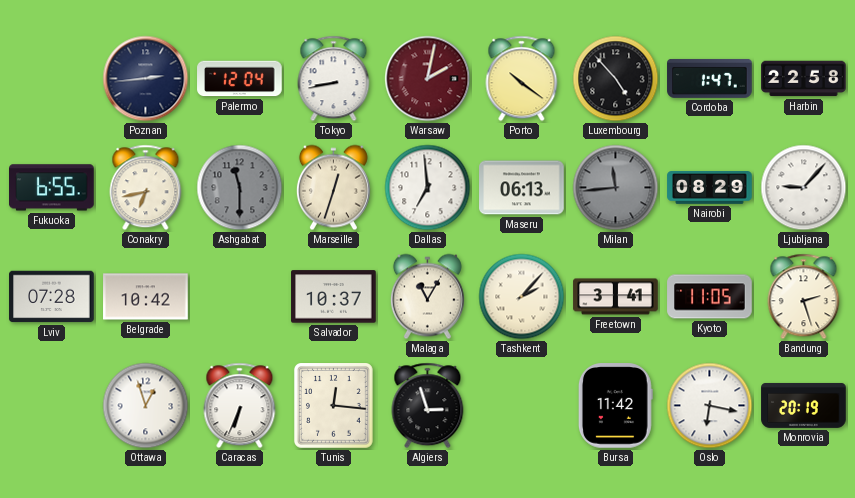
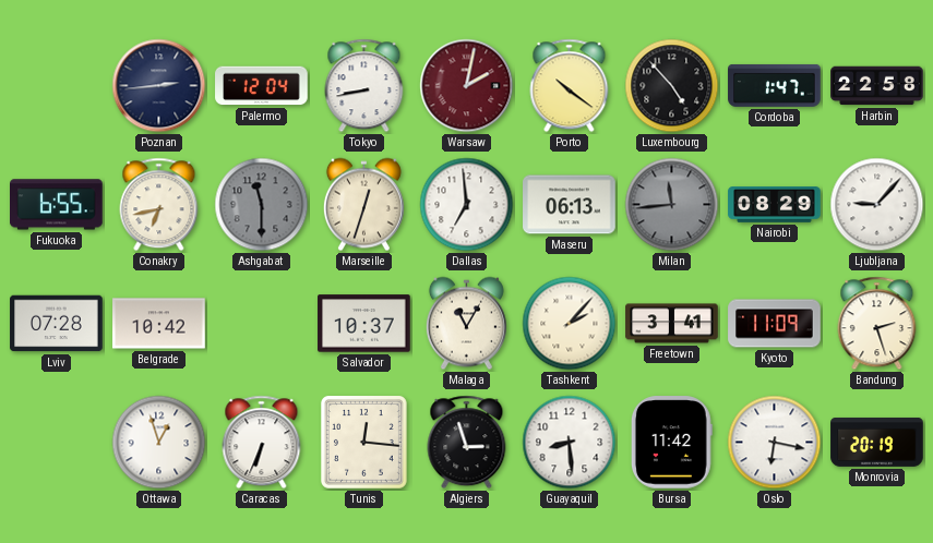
Kyoto: 11:05 -> 11:09
Guayaquil: none -> 8:29
